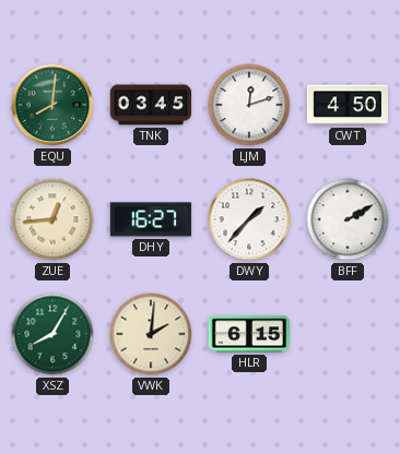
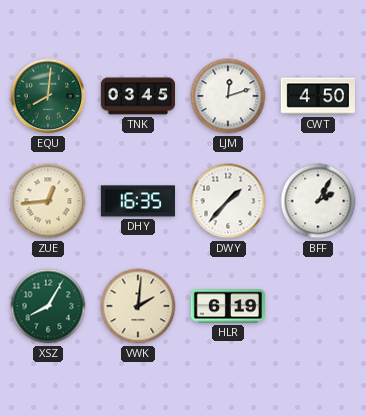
DHY: 16:27 -> 16:35
BFF: 2:10 -> 2:05
HLR: 6:15 -> 6:19
